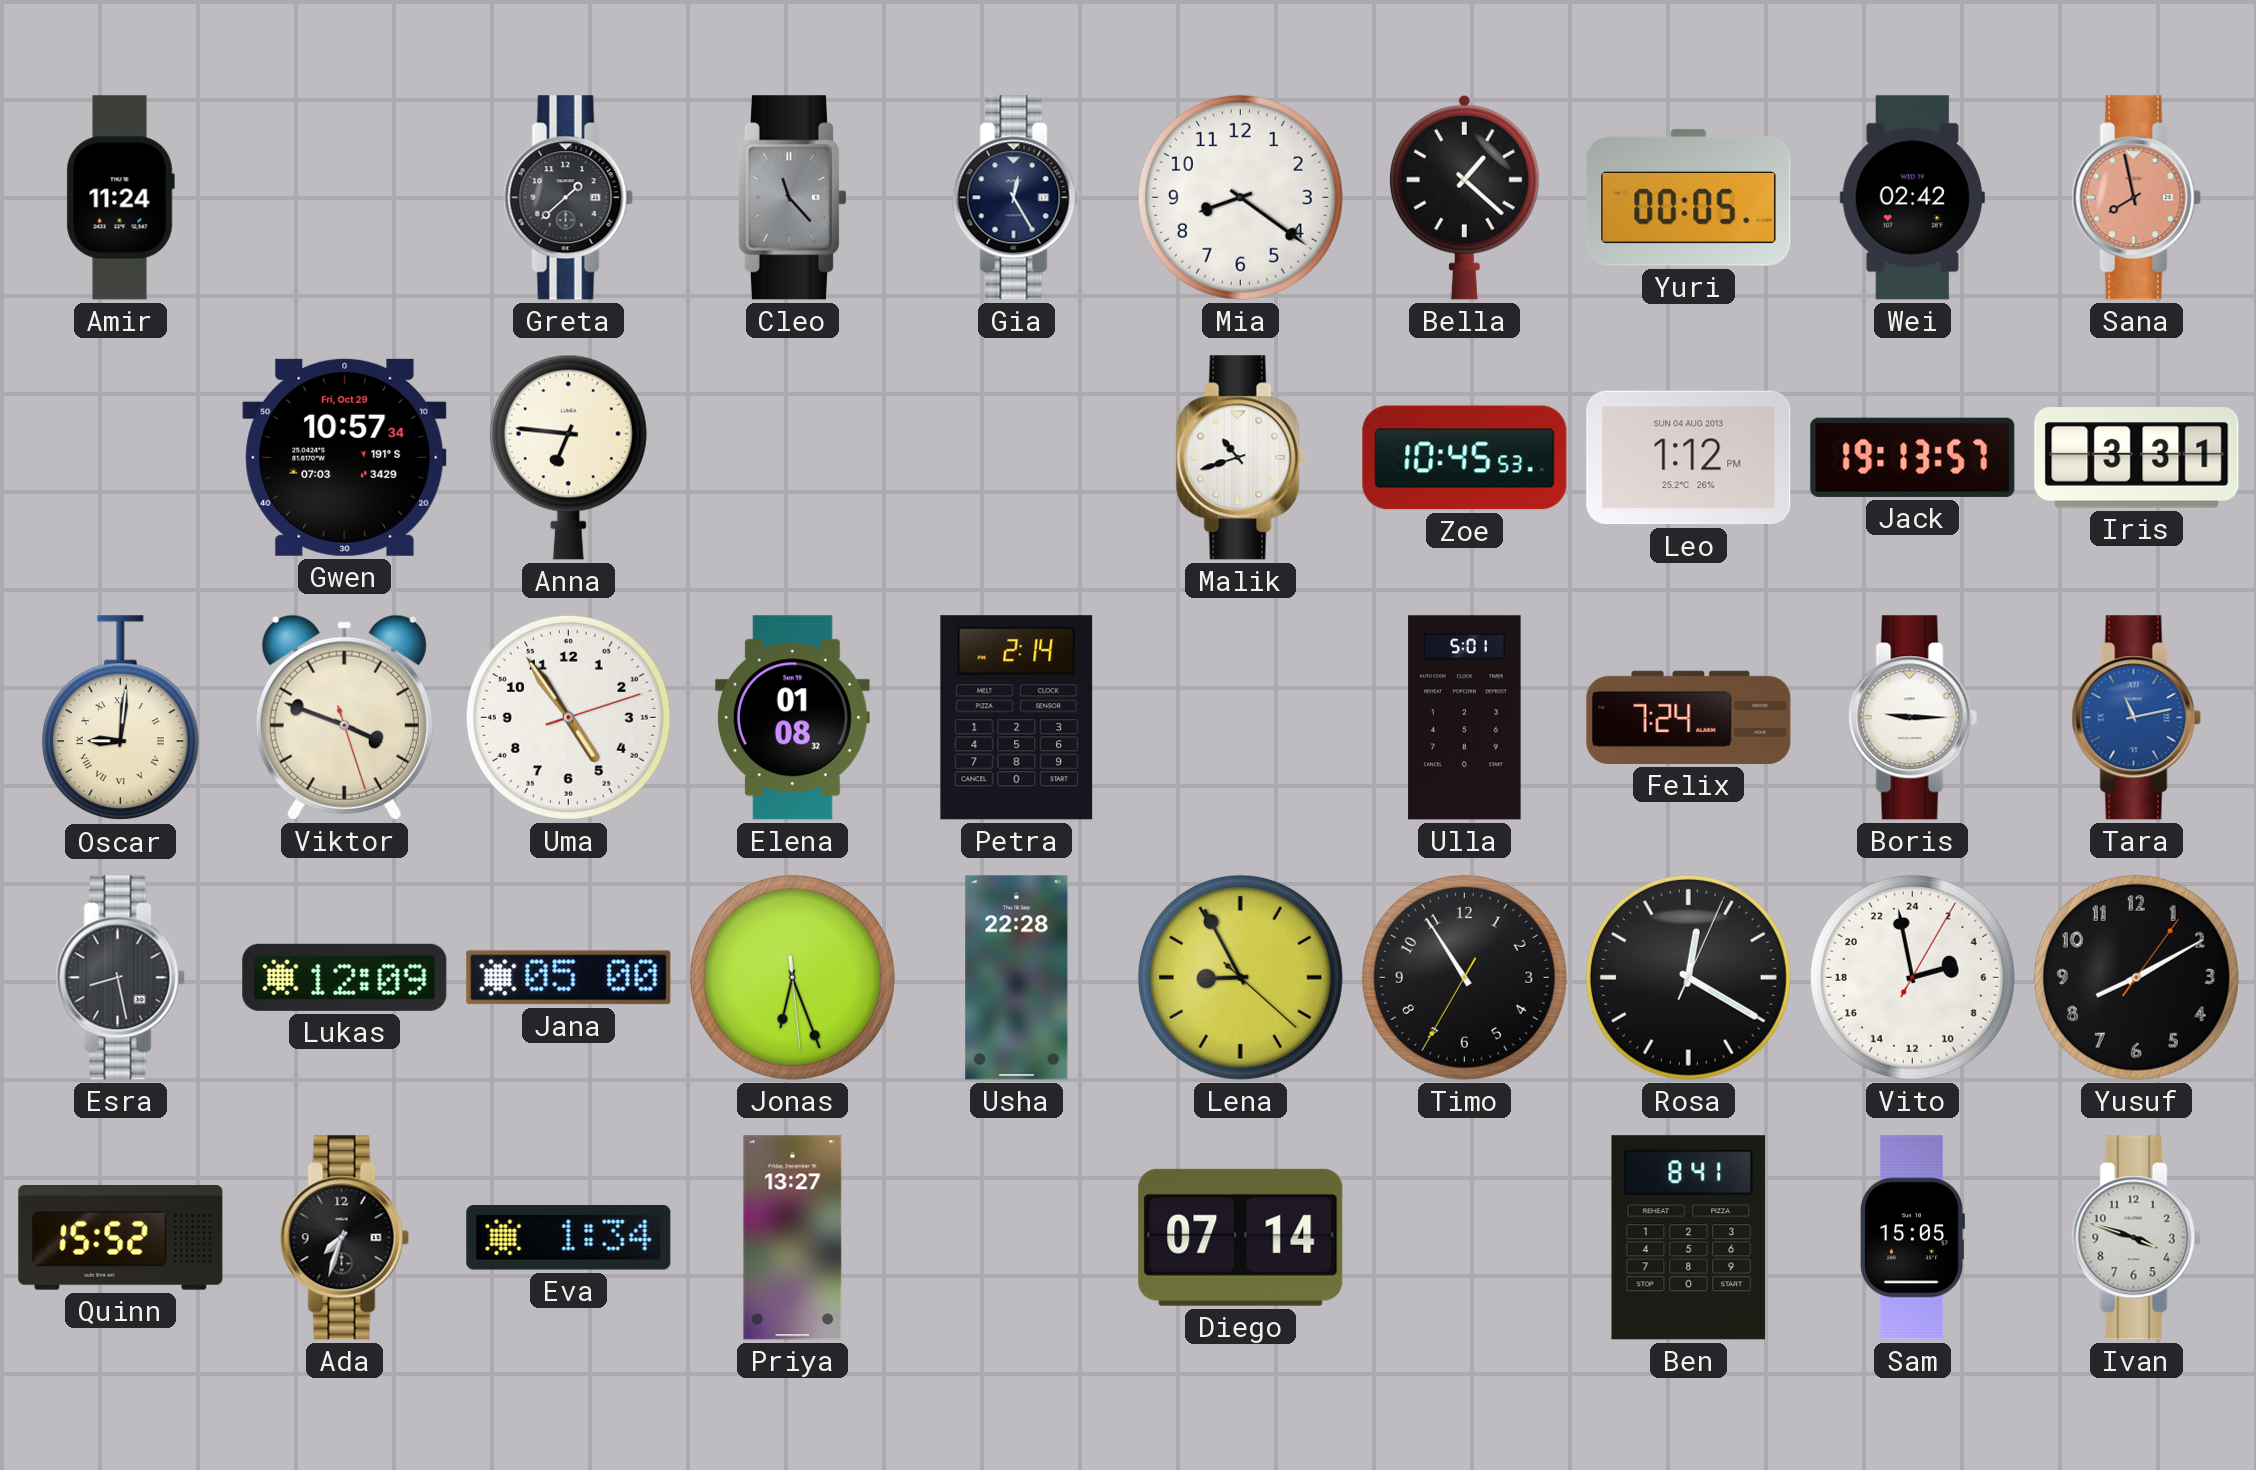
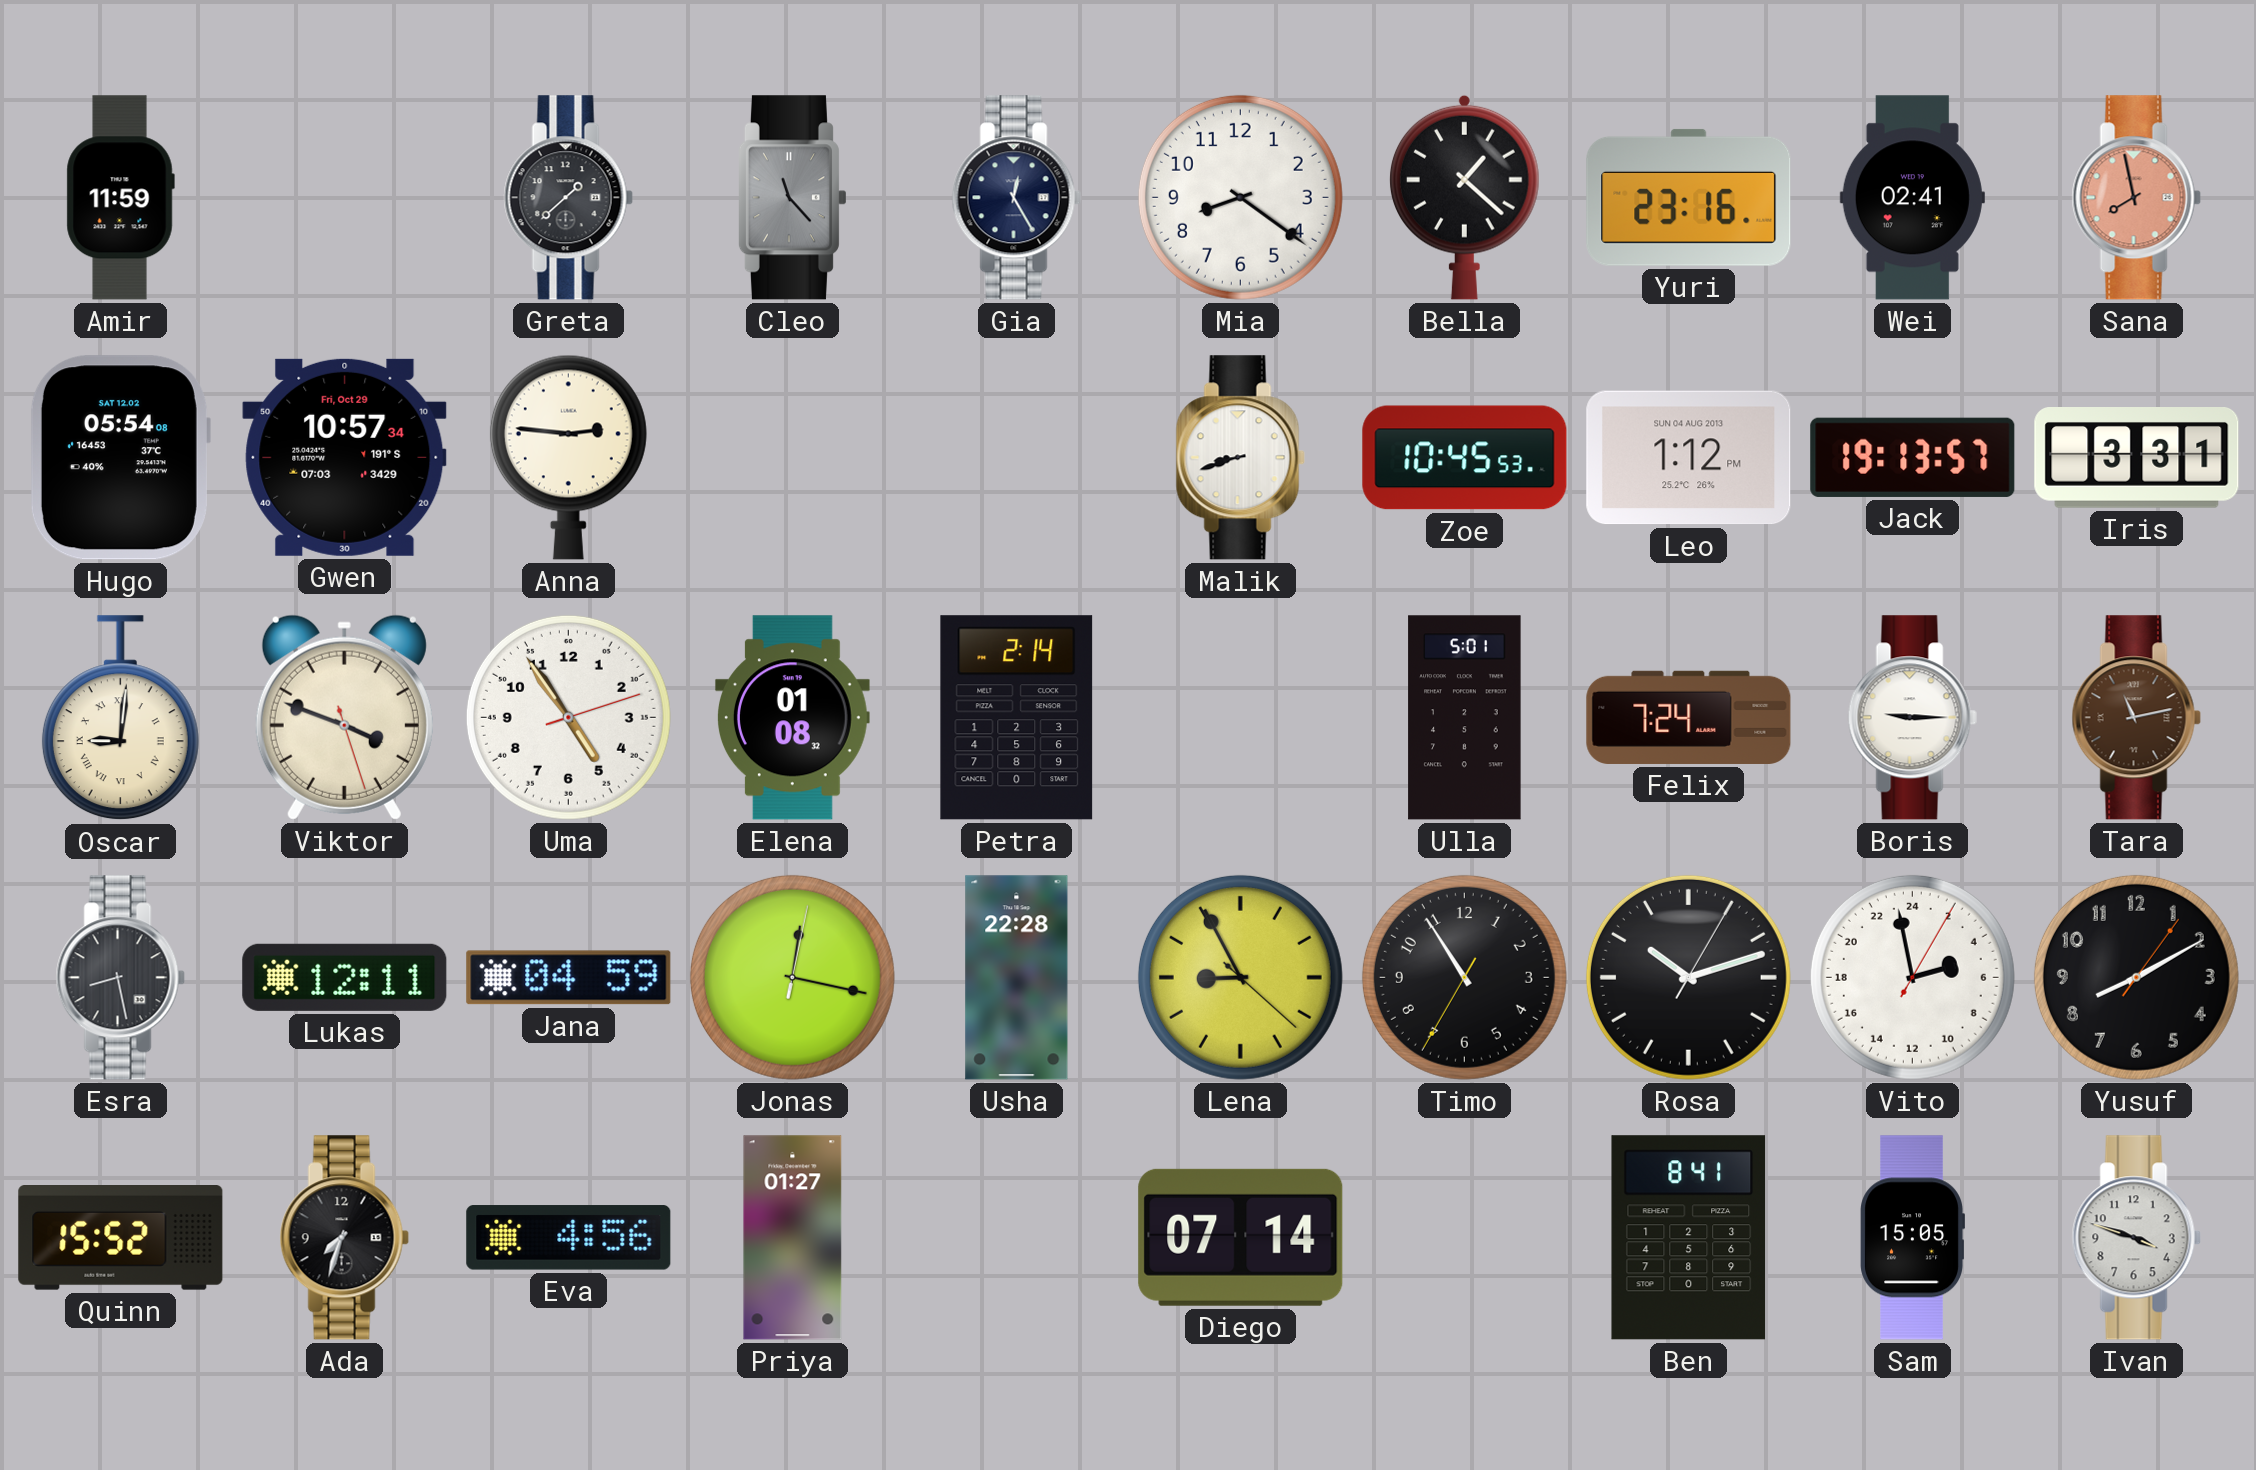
Amir: 11:24 -> 11:59
Yuri: 00:05 -> 23:16
Wei: 02:42 -> 02:41
Hugo: none -> 05:54
Anna: 6:46 -> 2:46
Malik: 10:42 -> 8:42
Tara dial: blue -> brown
Lukas: 12:09 -> 12:11
Jana: 05:00 -> 04:59
Jonas: 6:26 -> 12:17
Rosa: 12:20 -> 10:12
Eva: 1:34 -> 4:56
Priya: 13:27 -> 01:27
